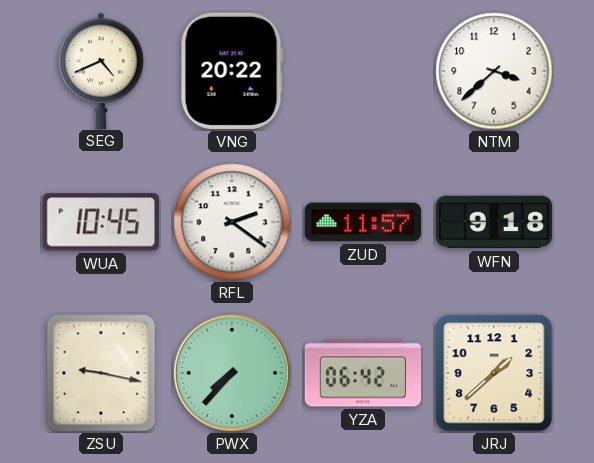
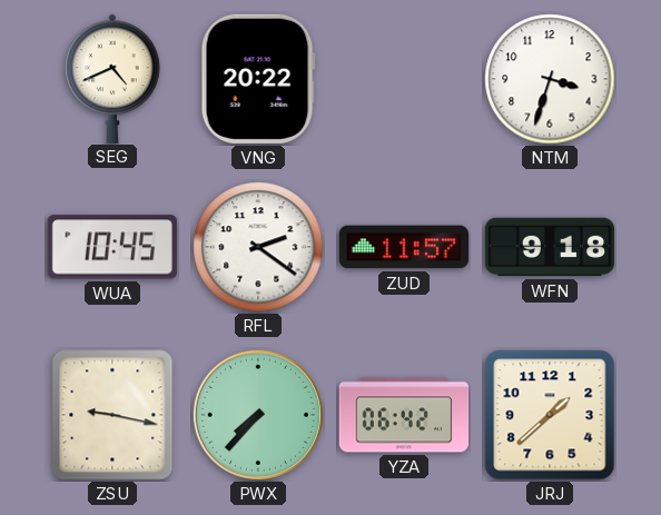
NTM: 3:38 -> 3:33
